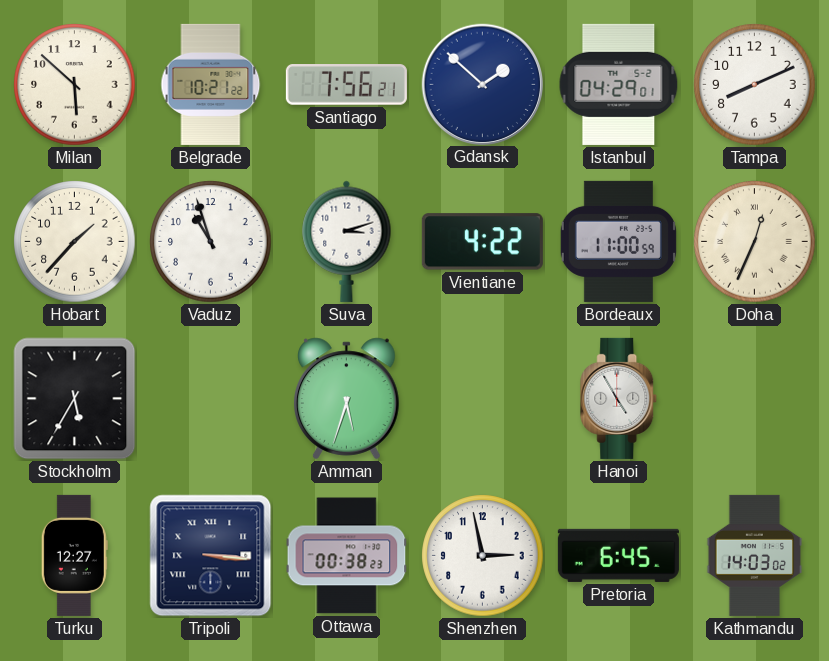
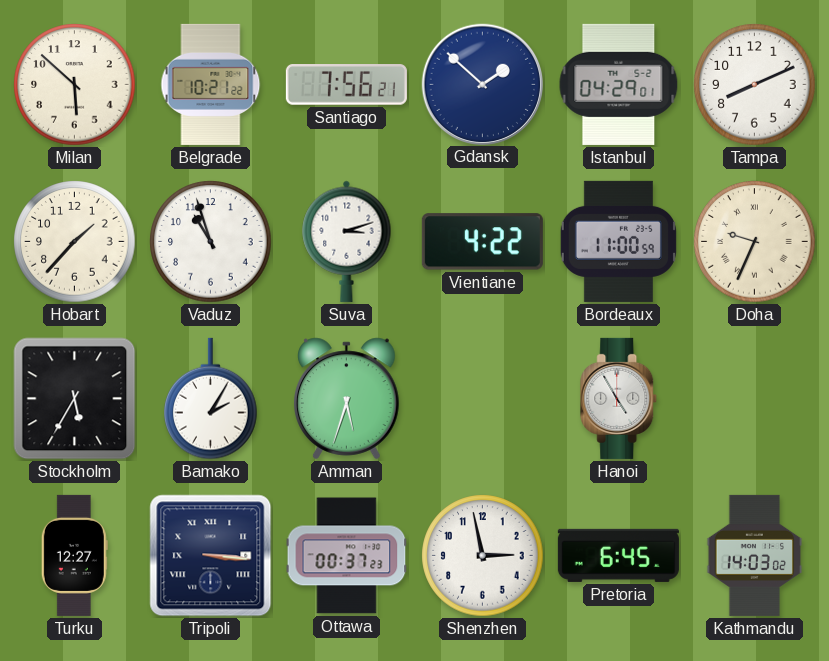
Doha: 12:34 -> 9:34
Bamako: none -> 2:05
Ottawa: 00:38 -> 00:37
